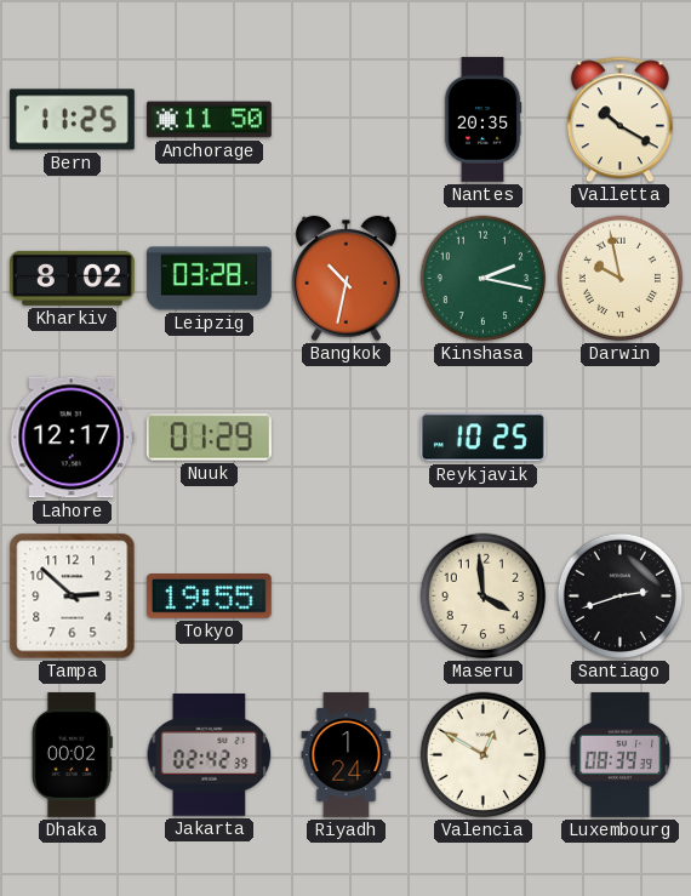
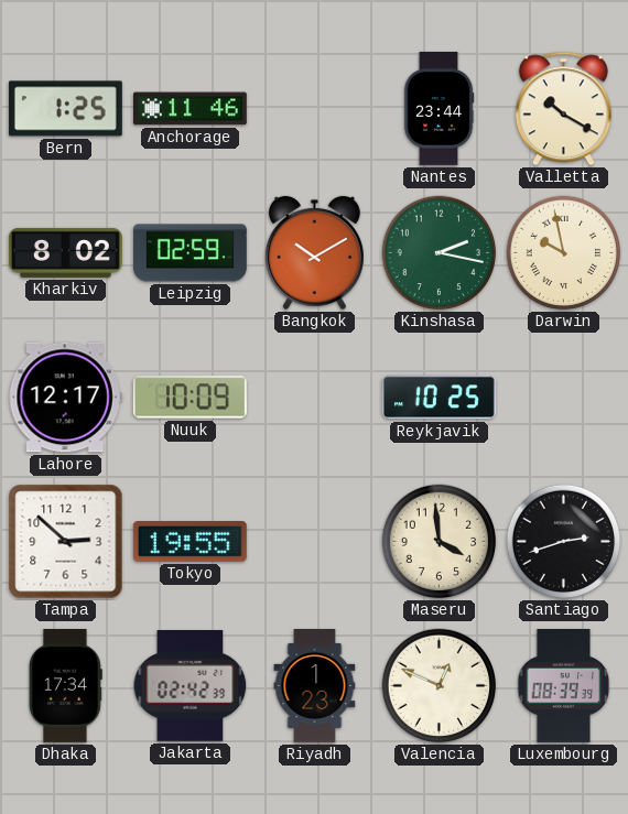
Bern: 11:25 -> 1:25
Anchorage: 11:50 -> 11:46
Nantes: 20:35 -> 23:44
Leipzig: 03:28 -> 02:59
Bangkok: 10:32 -> 10:10
Nuuk: 01:29 -> 10:09
Dhaka: 00:02 -> 17:34
Riyadh: 1:24 -> 1:23
Valencia: 12:50 -> 12:49
